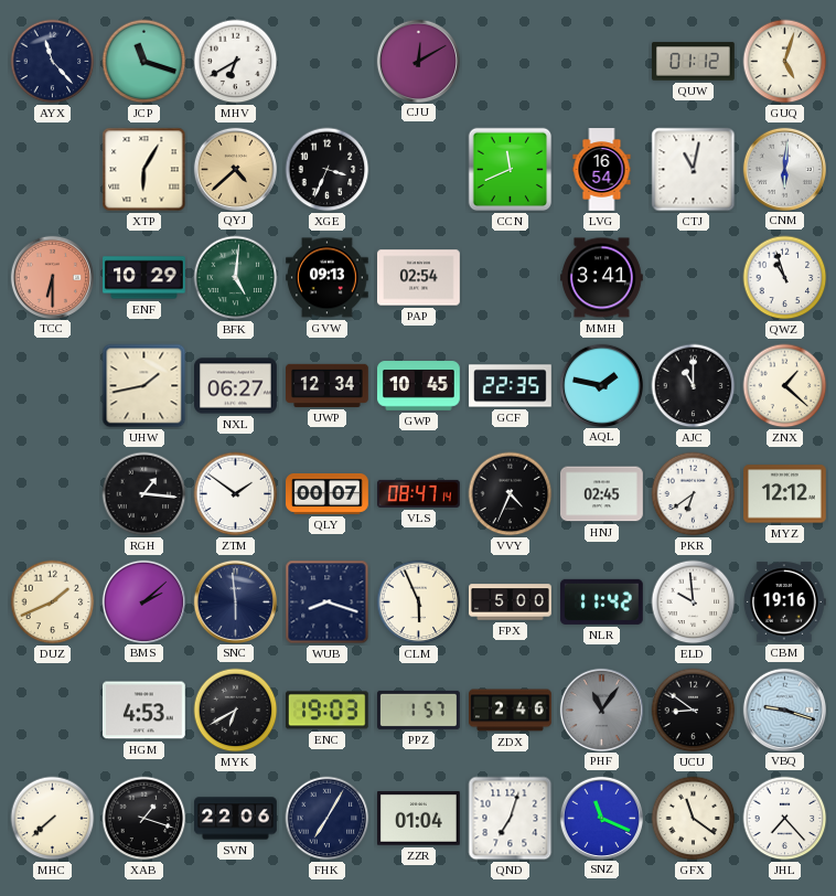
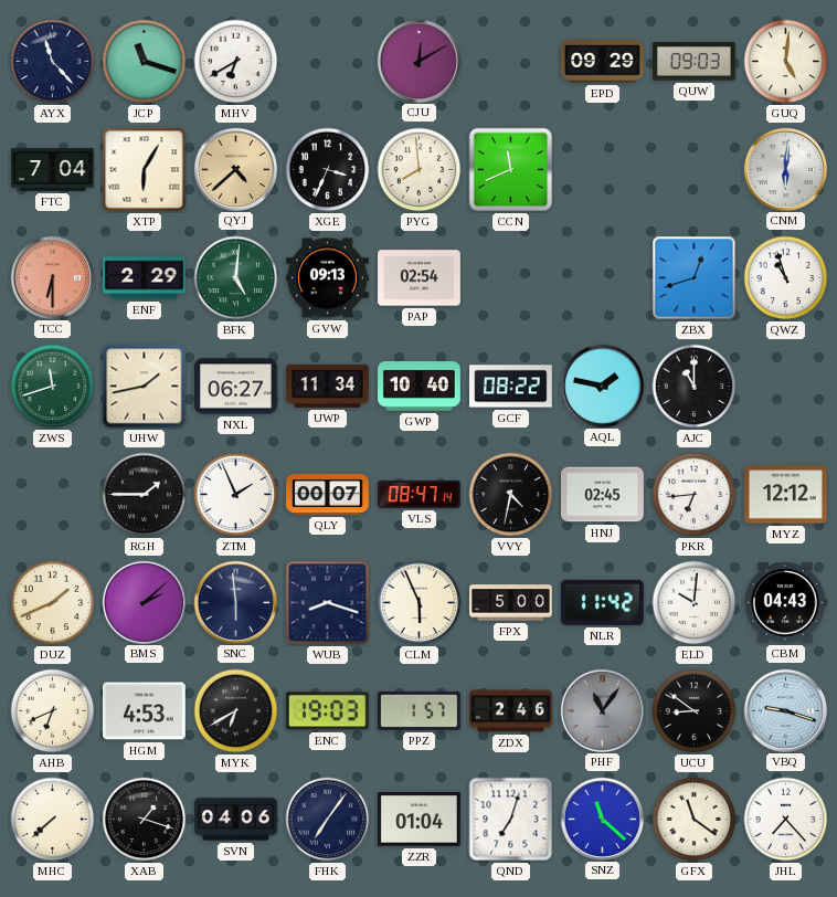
EPD: none -> 09:29
QUW: 01:12 -> 09:03
GUQ: 5:03 -> 5:01
FTC: none -> 7:04
PYG: none -> 7:59
LVG: 16:54 -> none
CTJ: 11:02 -> none
ENF: 10:29 -> 2:29
MMH: 3:41 -> none
ZBX: none -> 12:42
ZWS: none -> 11:42
UWP: 12:34 -> 11:34
GWP: 10:45 -> 10:40
GCF: 22:35 -> 08:22
ZNX: 1:22 -> none
RGH: 1:16 -> 1:45
ZTM: 1:51 -> 1:56
VVY: 4:34 -> 4:32
PKR: 6:39 -> 6:44
ELD: 9:59 -> 10:01
CBM: 19:16 -> 04:43
AHB: none -> 6:41
SVN: 22:06 -> 04:06
FHK: 7:05 -> 7:06
SNZ: 11:19 -> 11:22
